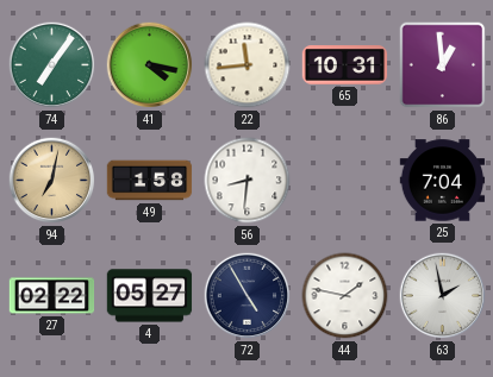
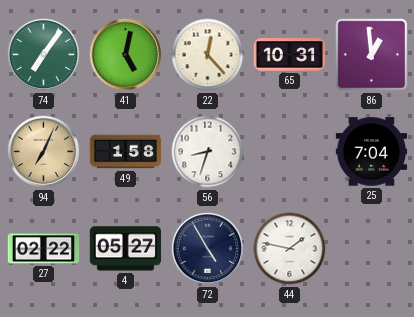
41: 4:17 -> 5:02
22: 11:44 -> 12:23
94: 7:02 -> 7:04
56: 8:31 -> 8:33
63: 1:58 -> none
